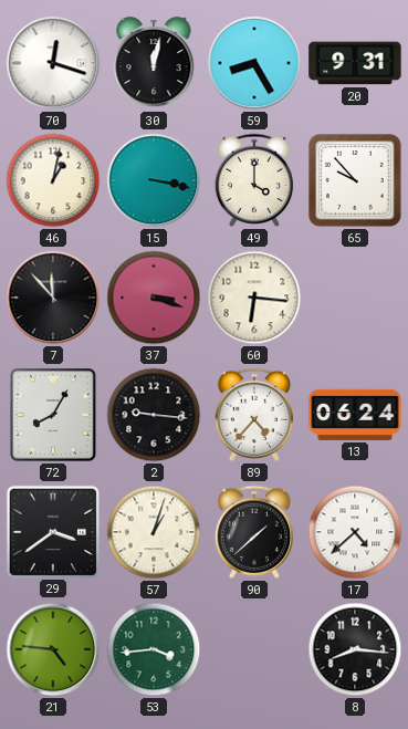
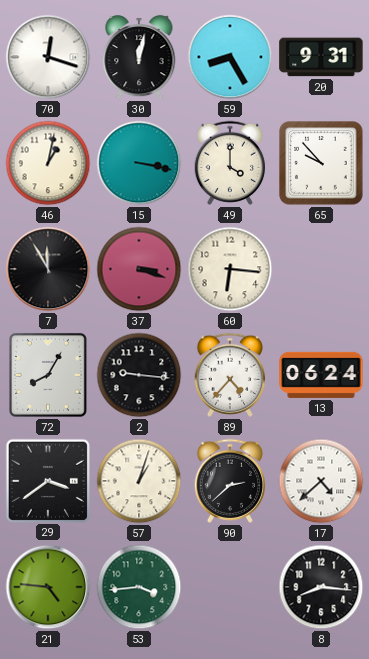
7: 11:53 -> 11:55
90: 1:38 -> 2:38
